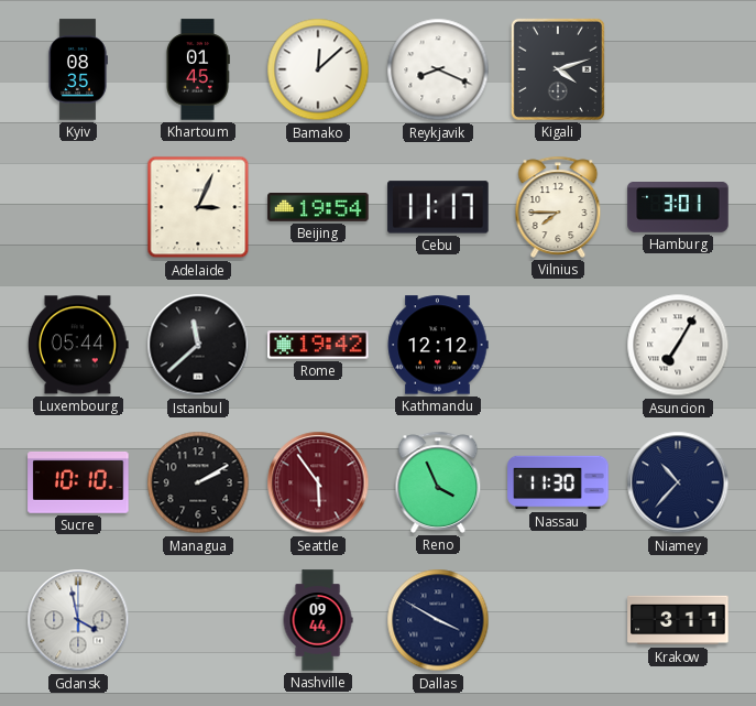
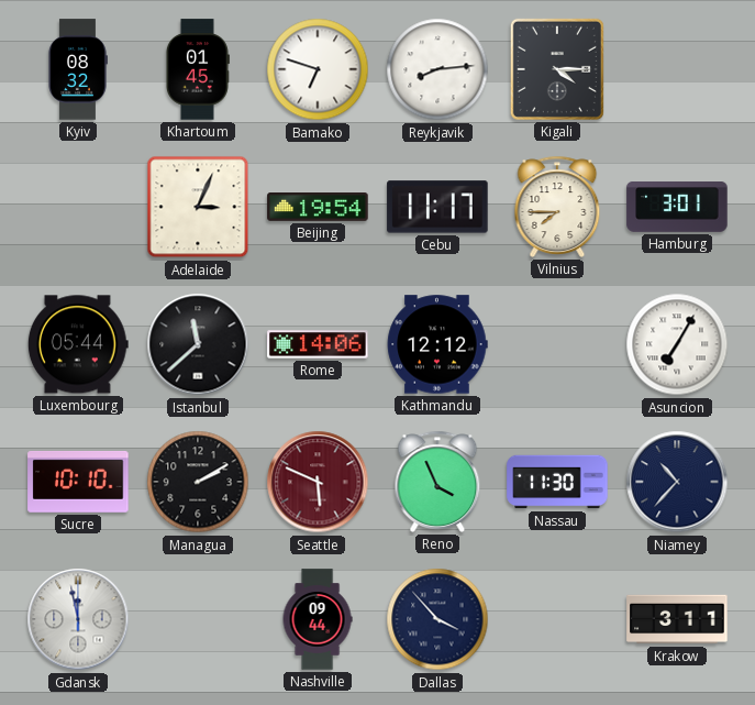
Kyiv: 08:35 -> 08:32
Bamako: 12:08 -> 6:48
Reykjavik: 8:19 -> 8:14
Kigali: 4:12 -> 4:15
Rome: 19:42 -> 14:06
Seattle: 5:54 -> 5:49
Gdansk: 3:58 -> 11:58
Dallas: 3:50 -> 3:53
